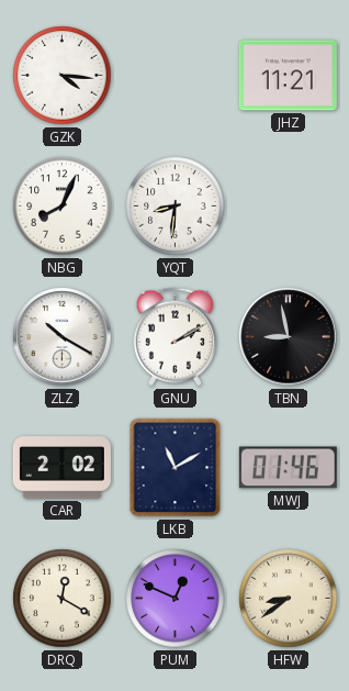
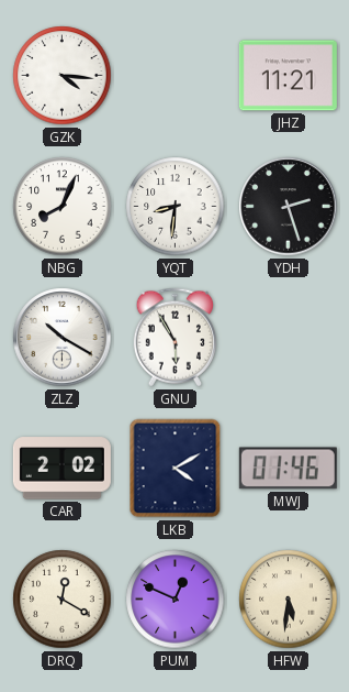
YDH: none -> 2:27
GNU: 2:10 -> 5:55
TBN: 8:58 -> none
LKB: 11:10 -> 4:10
HFW: 8:39 -> 5:31
